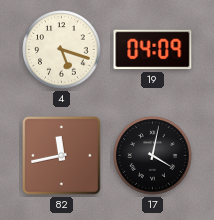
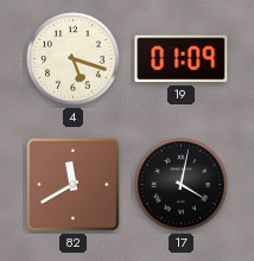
19: 04:09 -> 01:09
82: 11:43 -> 11:40
